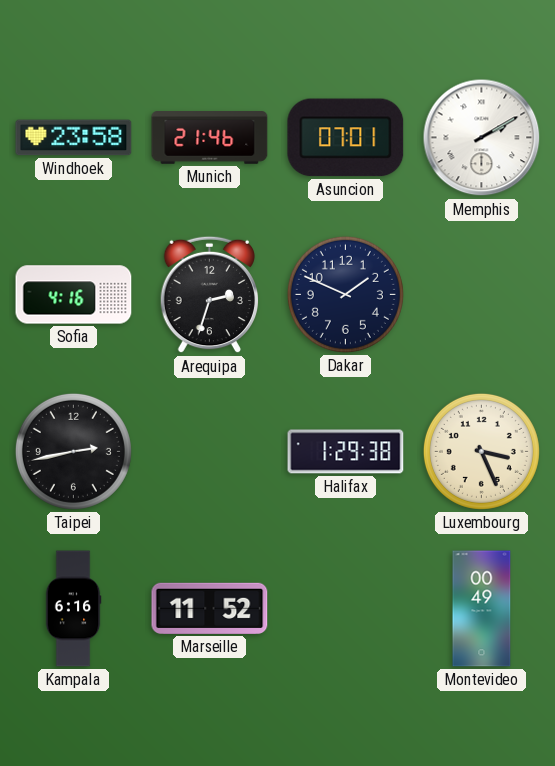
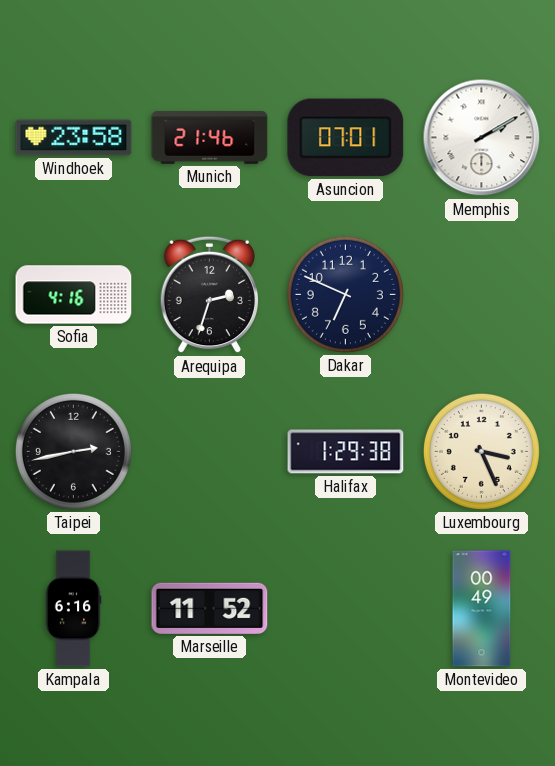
Dakar: 1:49 -> 6:49
